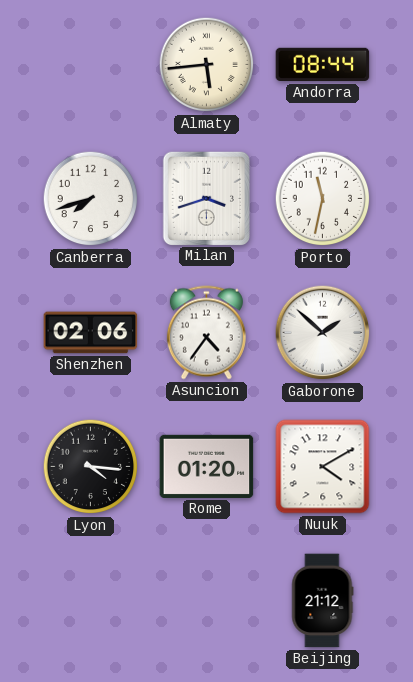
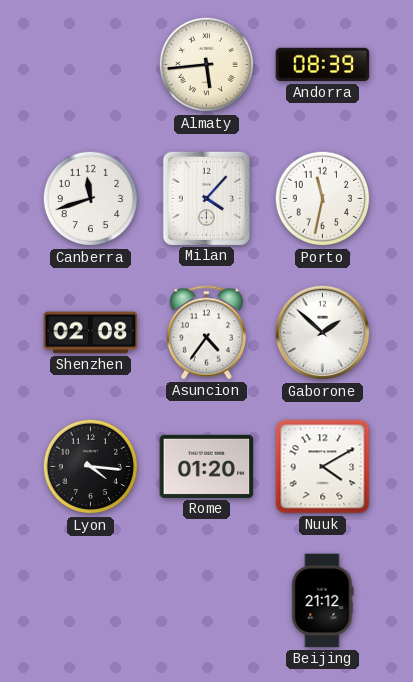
Andorra: 08:44 -> 08:39
Canberra: 7:42 -> 11:42
Milan: 3:42 -> 4:07
Shenzhen: 02:06 -> 02:08
